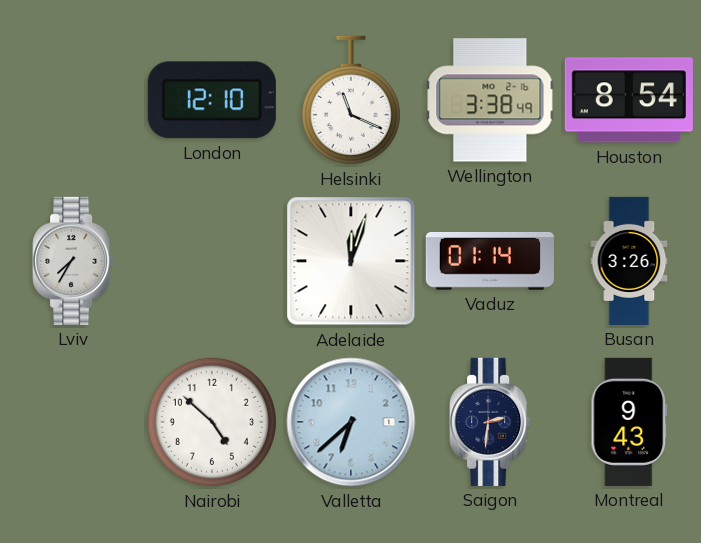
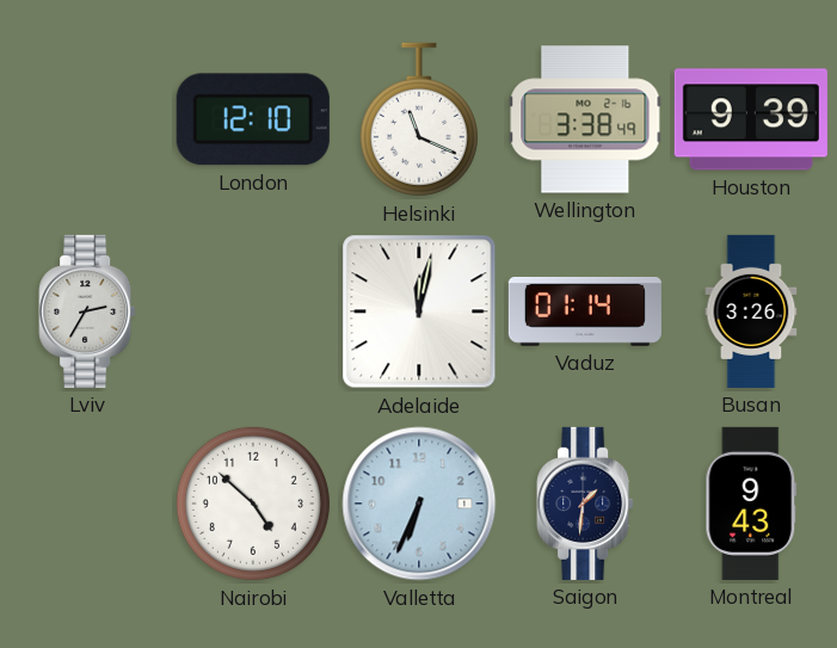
Houston: 8:54 -> 9:39
Lviv: 7:35 -> 2:35
Adelaide: 12:03 -> 12:02
Valletta: 6:38 -> 6:34
Saigon: 2:31 -> 1:31
